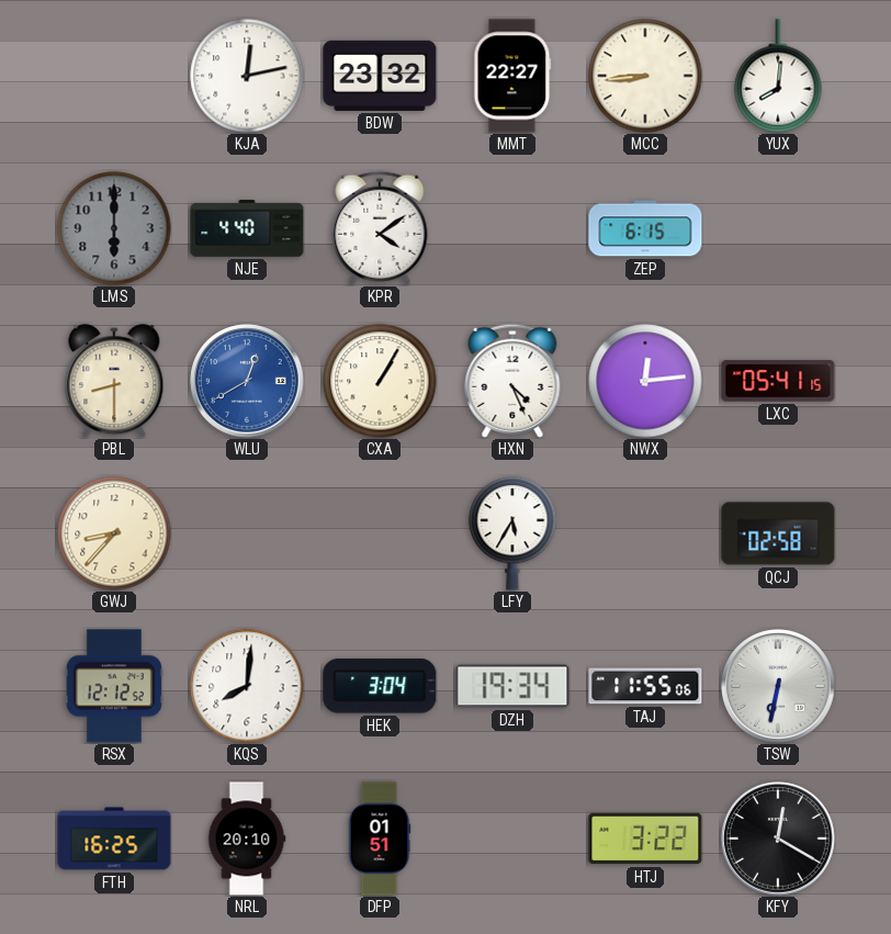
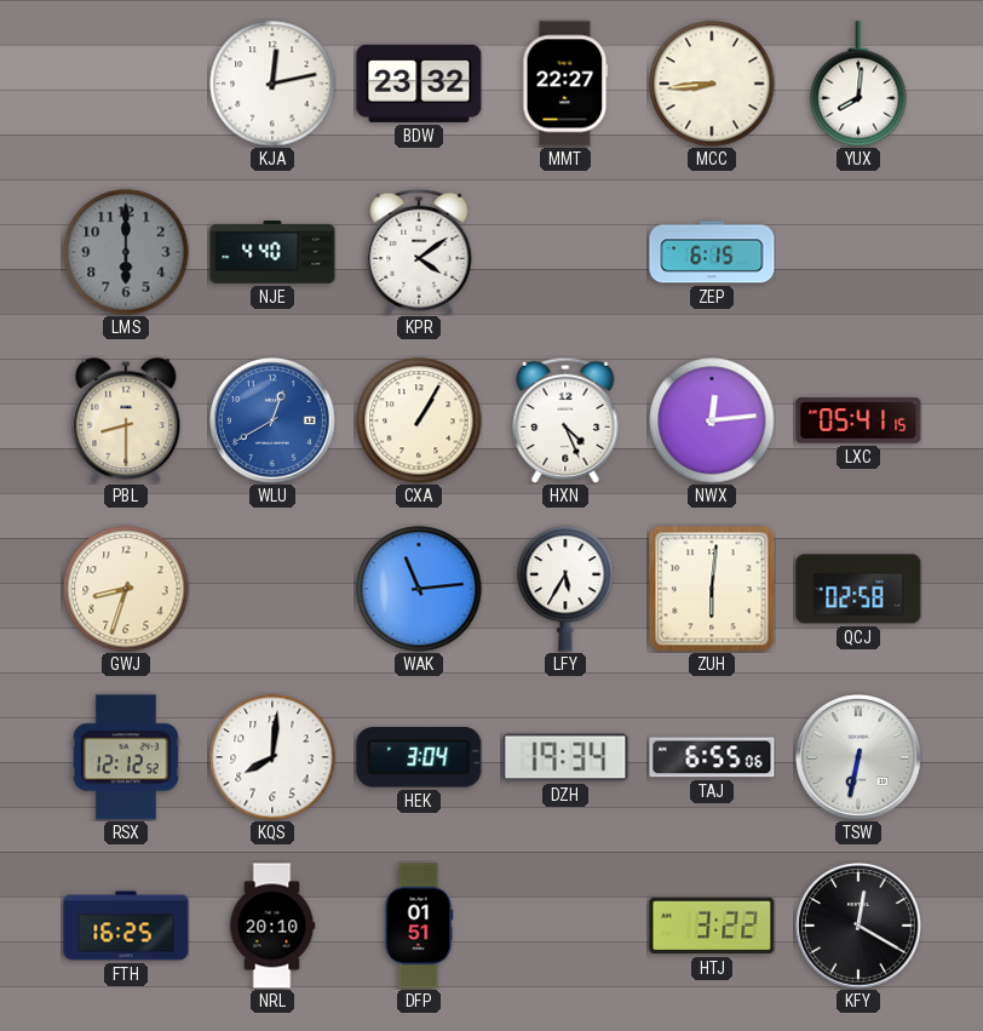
GWJ: 8:37 -> 8:33
WAK: none -> 11:14
ZUH: none -> 6:01
TAJ: 11:55 -> 6:55
